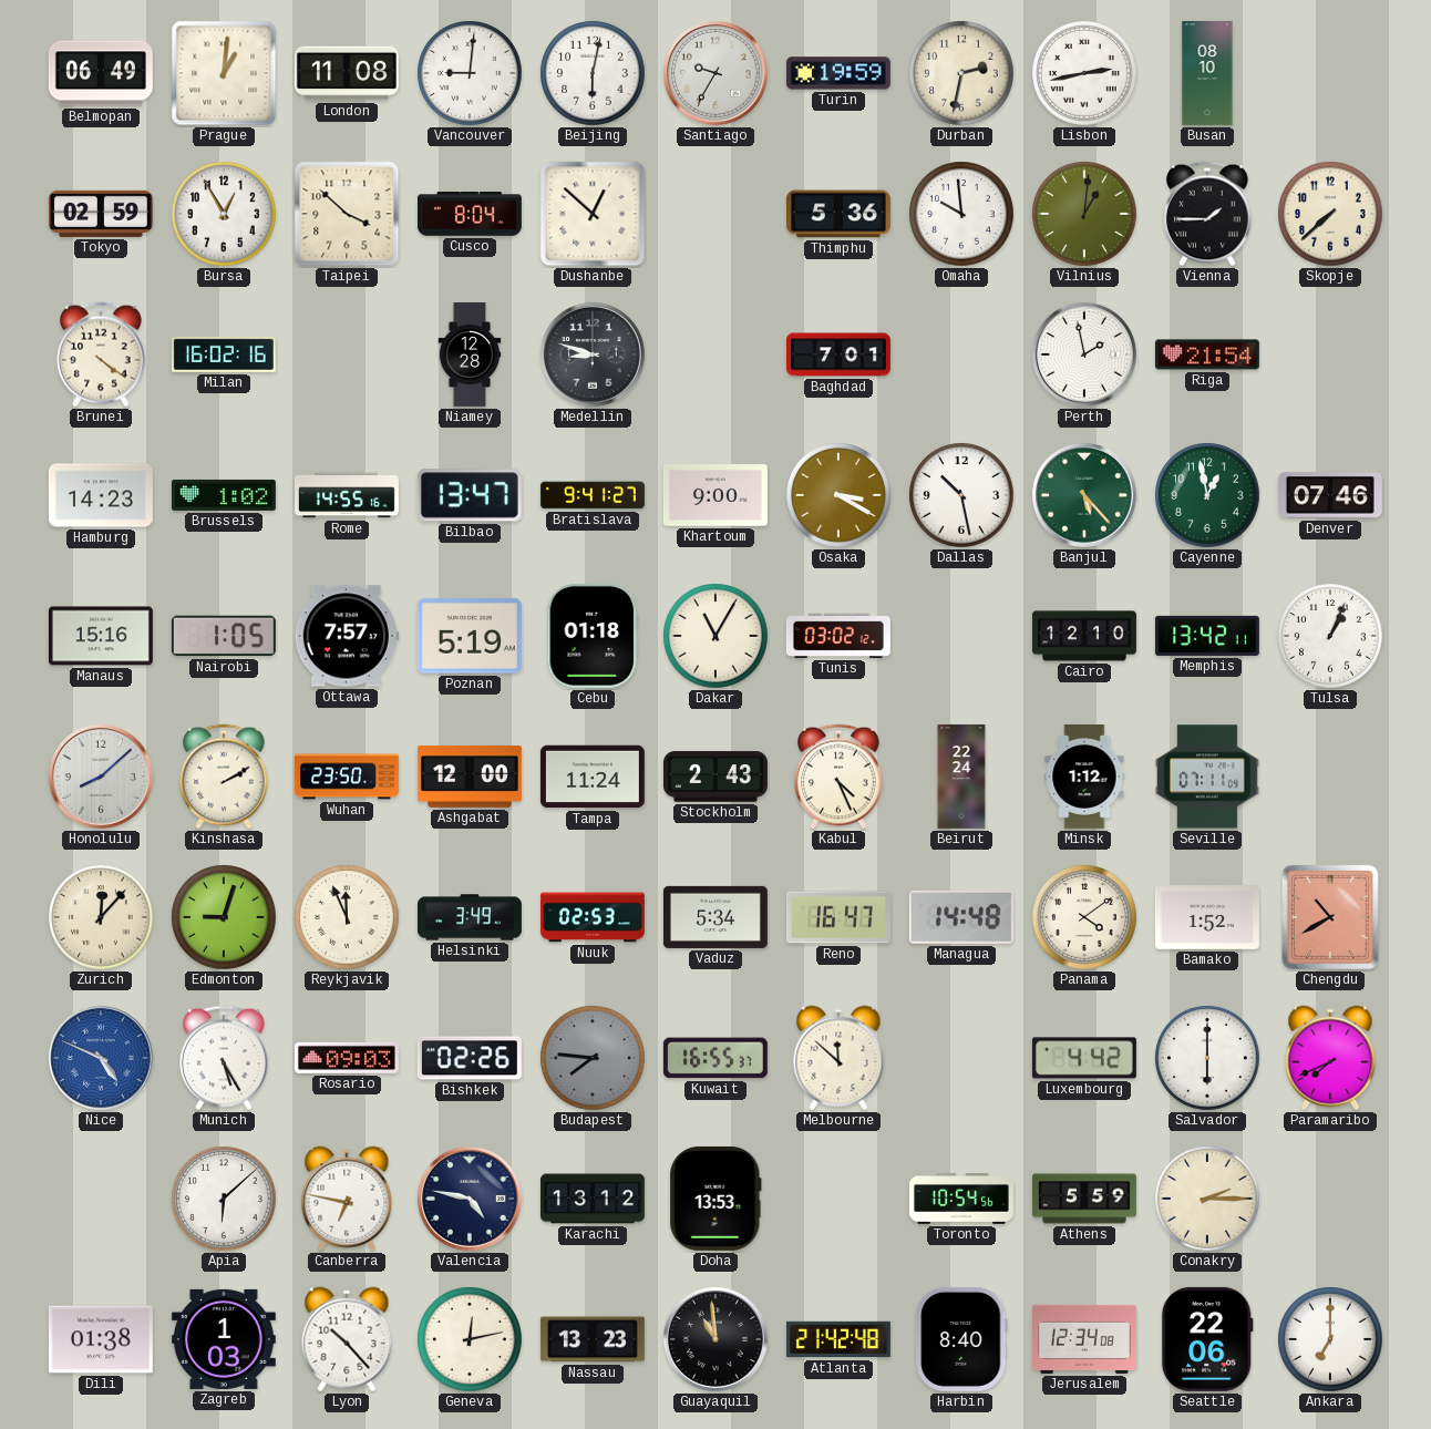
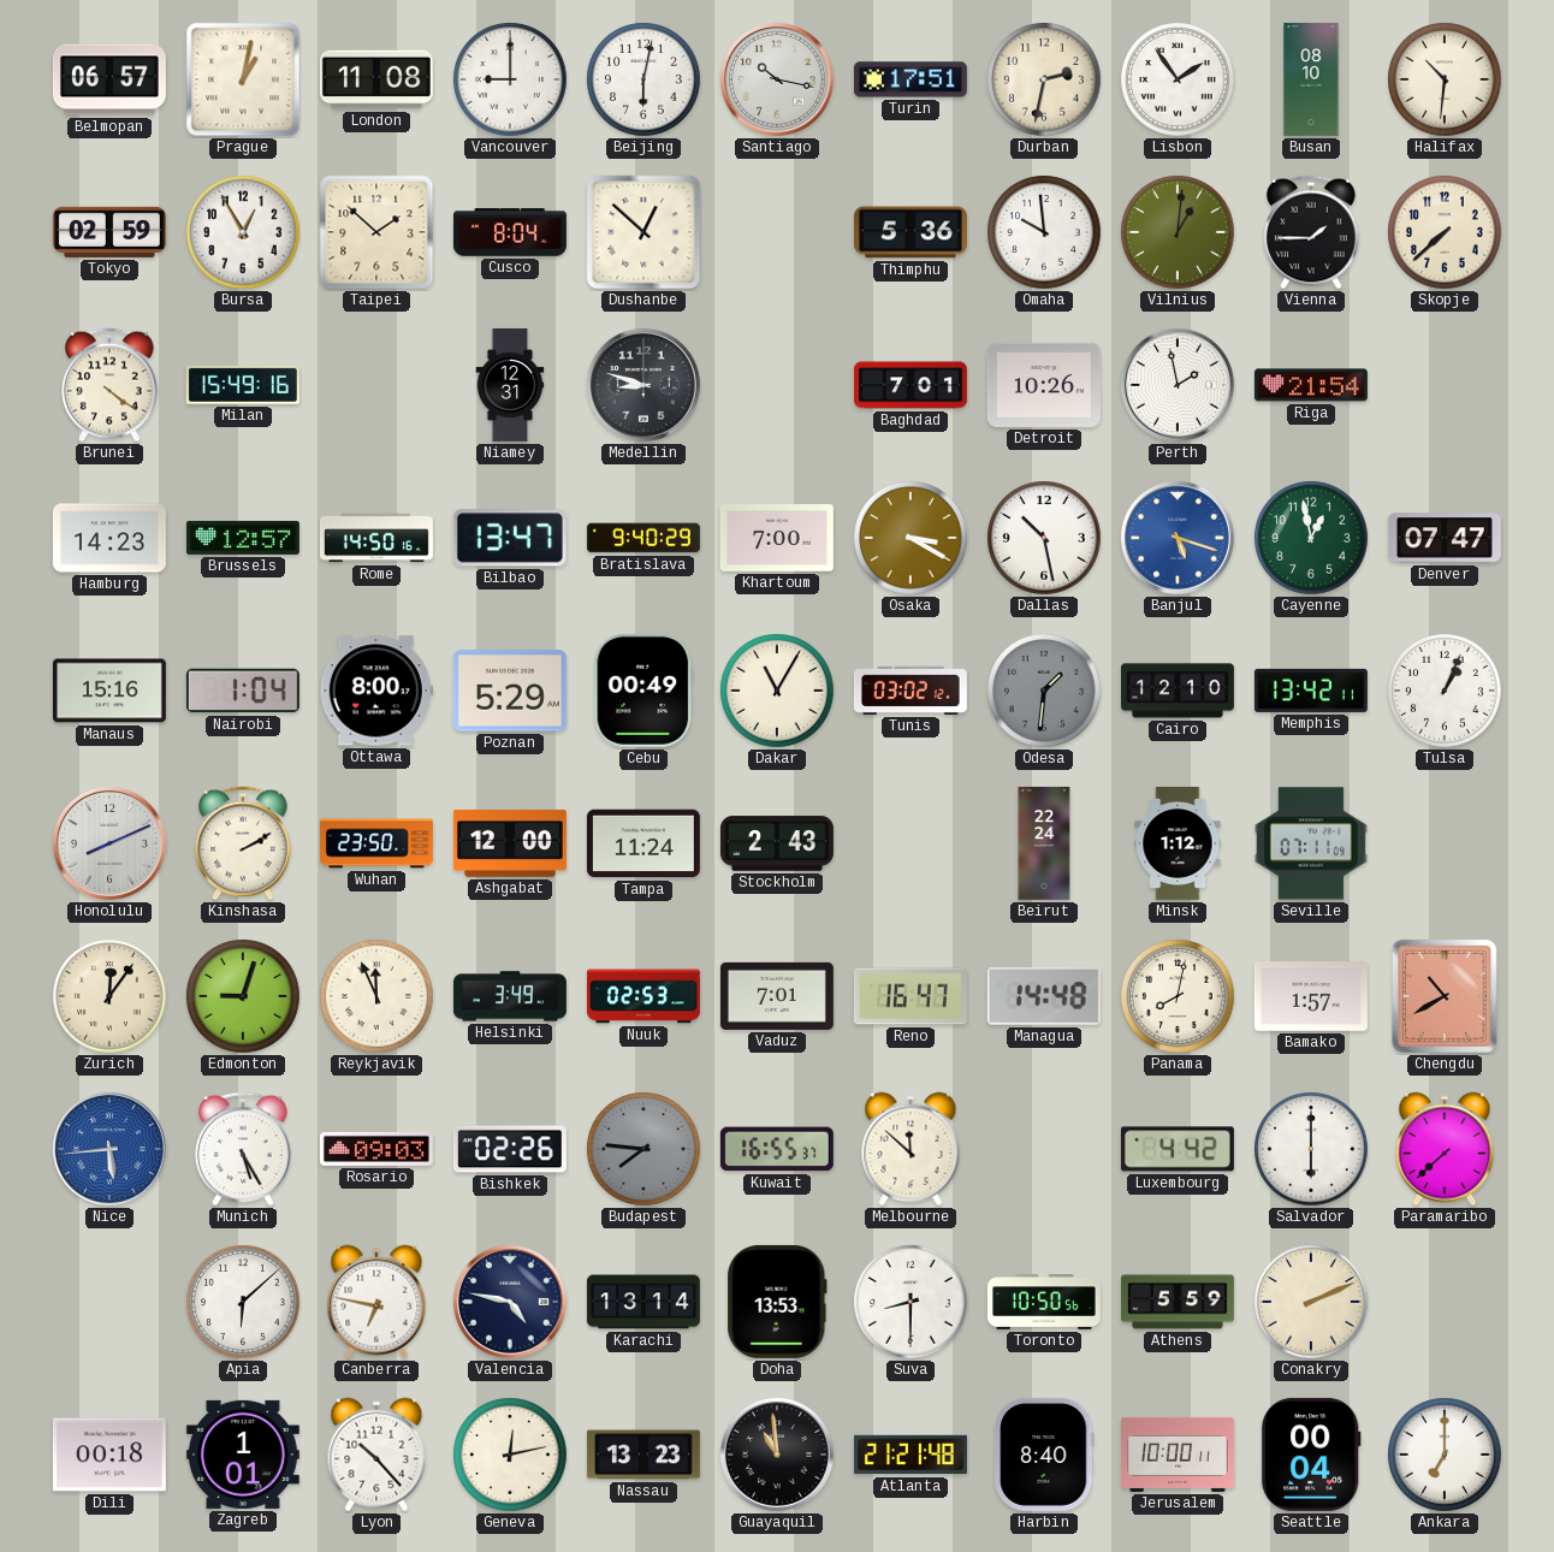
Belmopan: 06:49 -> 06:57
Prague: 1:01 -> 1:02
Vancouver: 9:01 -> 9:00
Santiago: 9:35 -> 10:17
Turin: 19:59 -> 17:51
Lisbon: 2:43 -> 1:54
Halifax: none -> 10:31
Taipei: 3:52 -> 1:52
Milan: 16:02 -> 15:49
Niamey: 12:28 -> 12:31
Detroit: none -> 10:26
Brussels: 1:02 -> 12:57
Rome: 14:55 -> 14:50
Bratislava: 9:41 -> 9:40
Khartoum: 9:00 -> 7:00
Banjul: 5:23 -> 5:18
Banjul dial: green -> blue
Denver: 07:46 -> 07:47
Nairobi: 1:05 -> 1:04
Ottawa: 7:57 -> 8:00
Poznan: 5:19 -> 5:29
Cebu: 01:18 -> 00:49
Odesa: none -> 1:31
Honolulu: 8:08 -> 8:11
Kabul: 4:26 -> none
Zurich: 12:07 -> 12:06
Vaduz: 5:34 -> 7:01
Panama: 4:09 -> 8:02
Bamako: 1:52 -> 1:57
Nice: 4:49 -> 5:44
Paramaribo: 7:41 -> 7:38
Karachi: 13:12 -> 13:14
Suva: none -> 8:30
Toronto: 10:54 -> 10:50
Conakry: 2:15 -> 2:11
Dili: 01:38 -> 00:18
Zagreb: 1:03 -> 1:01
Atlanta: 21:42 -> 21:21
Jerusalem: 12:34 -> 10:00
Seattle: 22:06 -> 00:04
